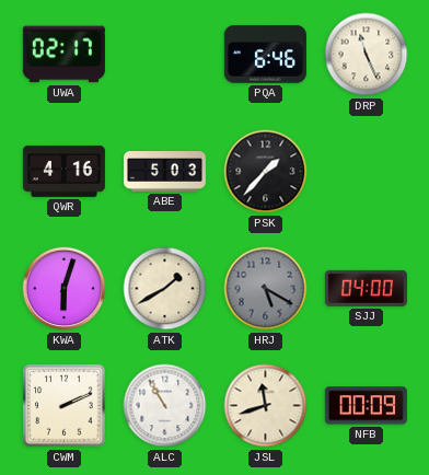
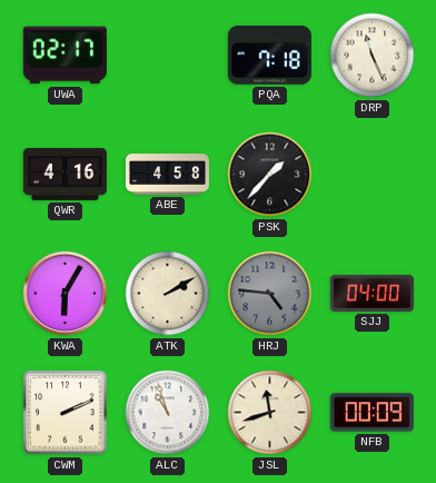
PQA: 6:46 -> 7:18
ABE: 5:03 -> 4:58
KWA: 6:03 -> 6:05
ATK: 1:40 -> 2:10
HRJ: 5:20 -> 4:46
ALC: 10:55 -> 10:57
